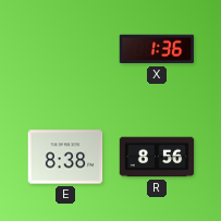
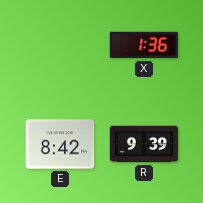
E: 8:38 -> 8:42
R: 8:56 -> 9:39
